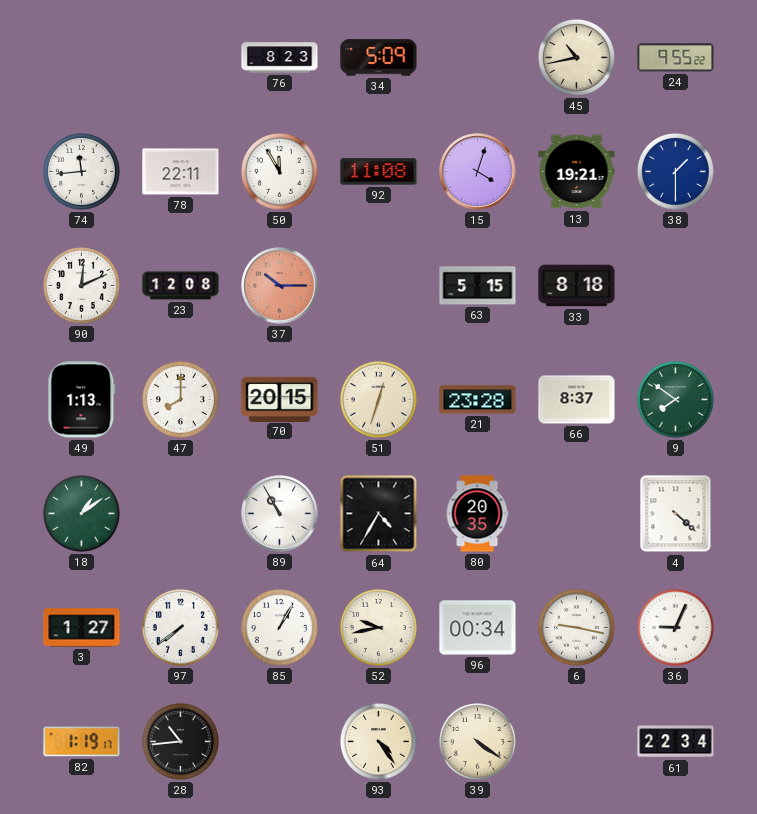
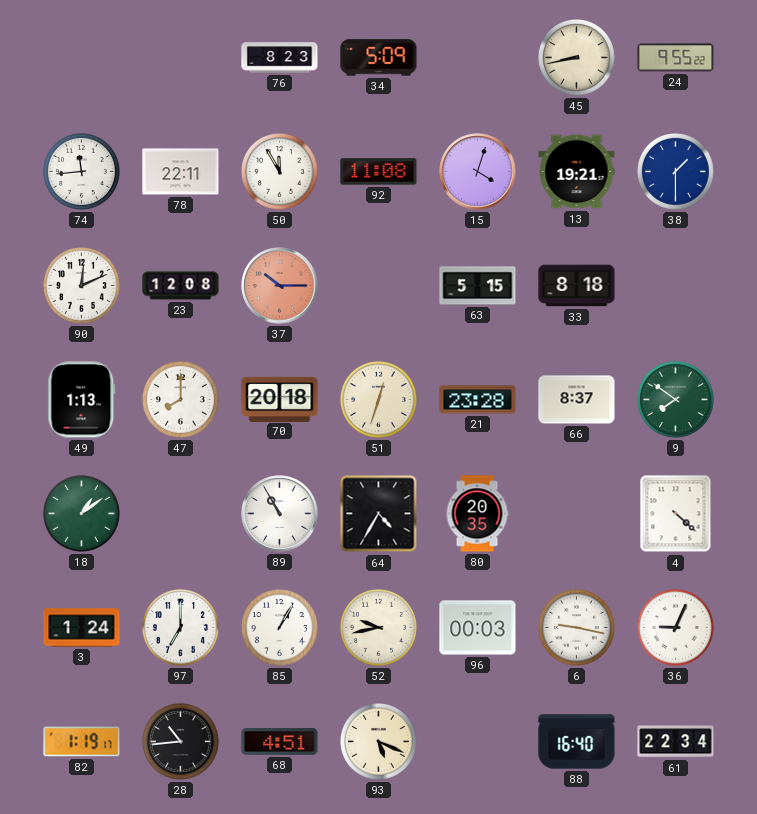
45: 10:43 -> 8:43
70: 20:15 -> 20:18
3: 1:27 -> 1:24
97: 7:39 -> 7:00
96: 00:34 -> 00:03
68: none -> 4:51
93: 4:24 -> 5:19
39: 4:21 -> none
88: none -> 16:40
